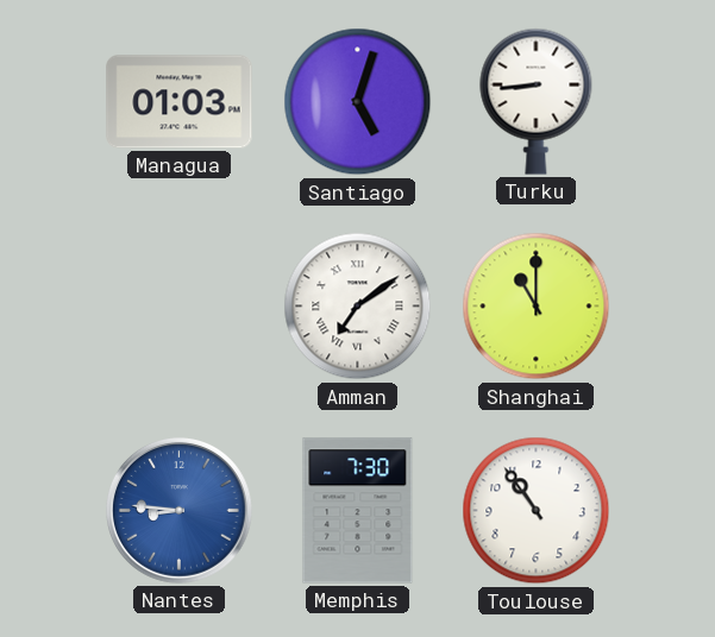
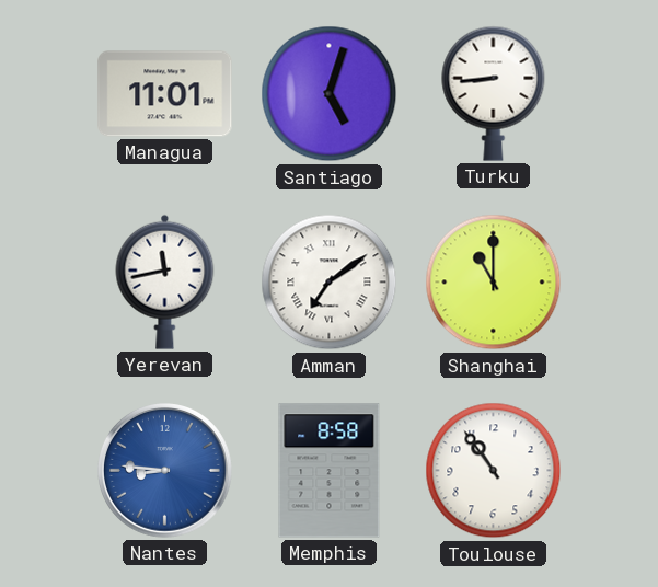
Managua: 01:03 -> 11:01
Yerevan: none -> 11:43
Memphis: 7:30 -> 8:58
